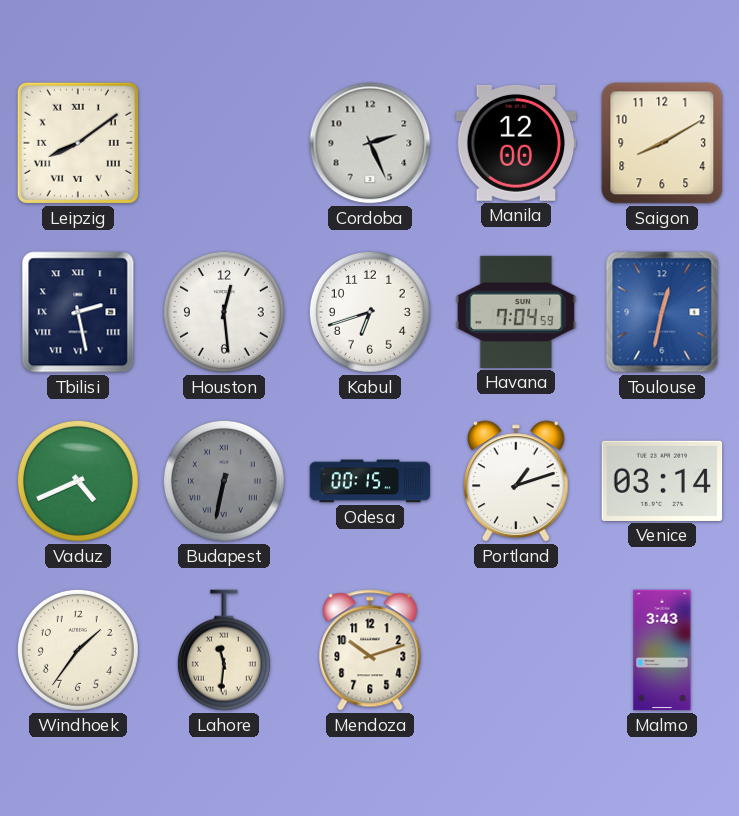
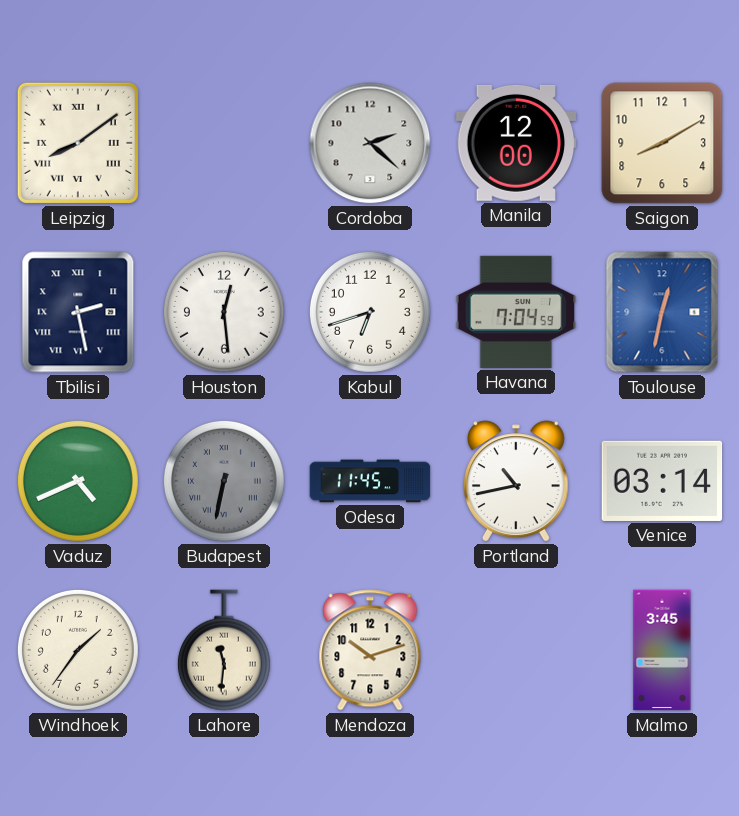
Cordoba: 2:26 -> 2:22
Odesa: 00:15 -> 11:45
Portland: 1:12 -> 10:43
Malmo: 3:43 -> 3:45
